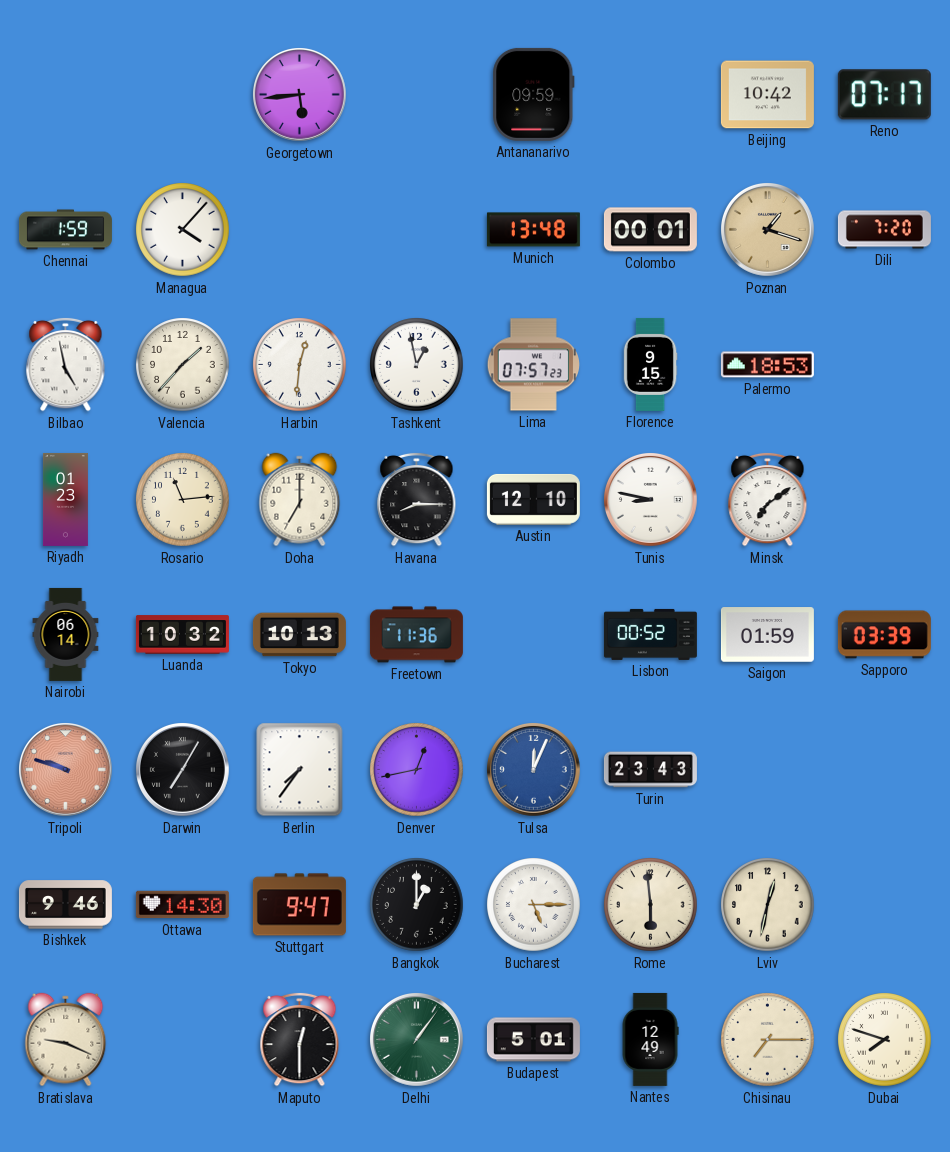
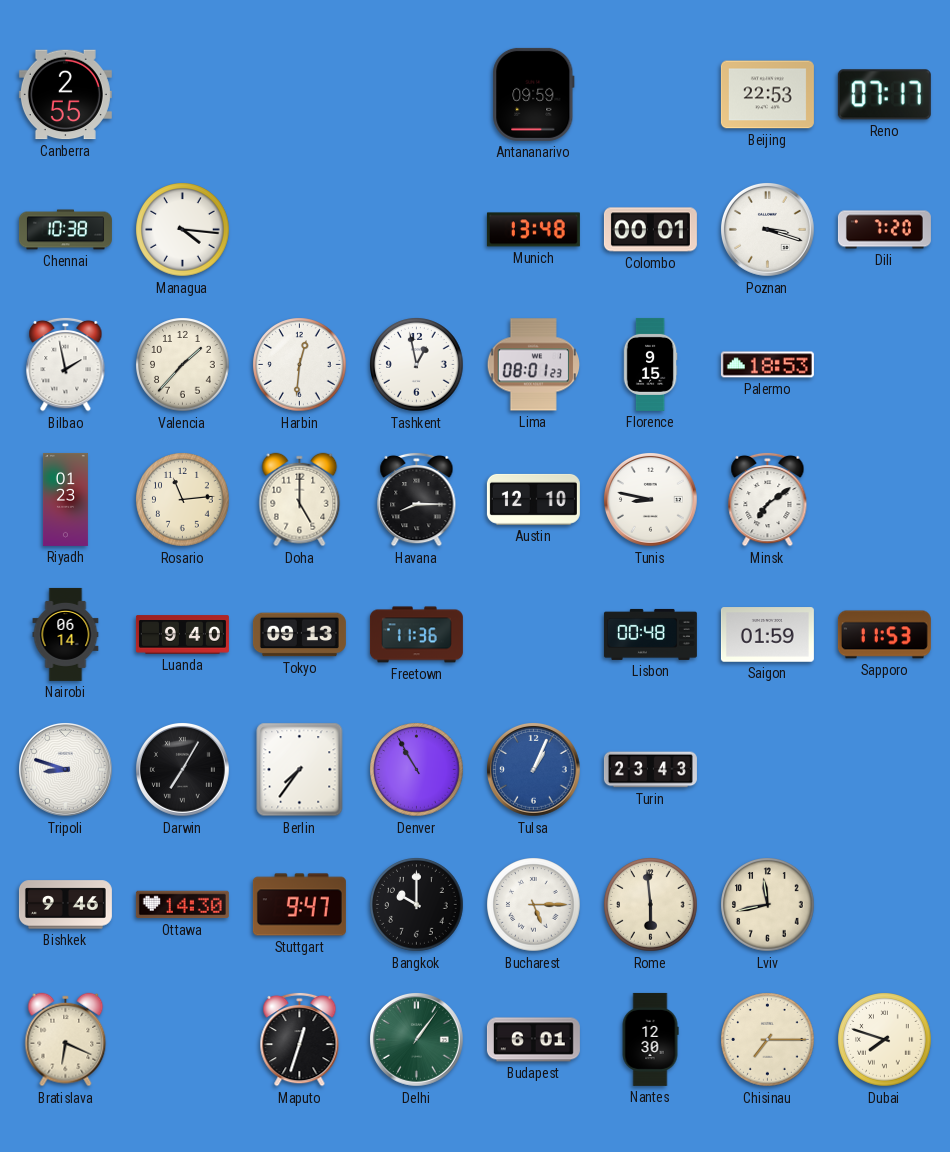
Canberra: none -> 2:55
Georgetown: 5:44 -> none
Beijing: 10:42 -> 22:53
Chennai: 1:59 -> 10:38
Managua: 4:07 -> 4:16
Poznan: 1:18 -> 3:18
Poznan dial: champagne -> white
Bilbao: 4:58 -> 1:58
Lima: 07:57 -> 08:01
Doha: 7:00 -> 5:00
Luanda: 10:32 -> 9:40
Tokyo: 10:13 -> 09:13
Lisbon: 00:52 -> 00:48
Sapporo: 03:39 -> 11:53
Tripoli: 9:48 -> 8:48
Tripoli dial: salmon -> white
Denver: 12:43 -> 10:55
Tulsa: 12:04 -> 1:04
Bangkok: 1:00 -> 10:00
Lviv: 12:32 -> 11:43
Bratislava: 9:19 -> 6:19
Maputo: 12:30 -> 12:33
Budapest: 5:01 -> 6:01
Nantes: 12:49 -> 12:30
